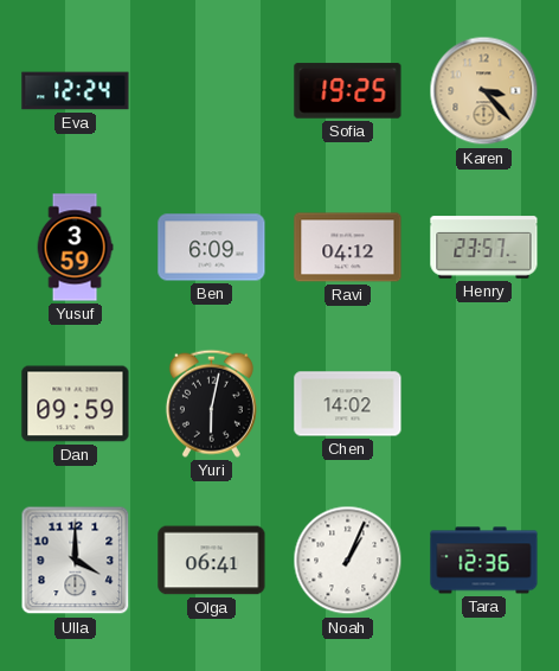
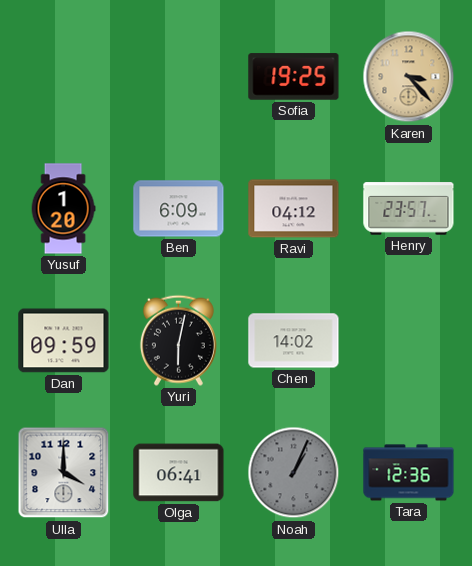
Eva: 12:24 -> none
Yusuf: 3:59 -> 1:20
Noah dial: white -> grey
